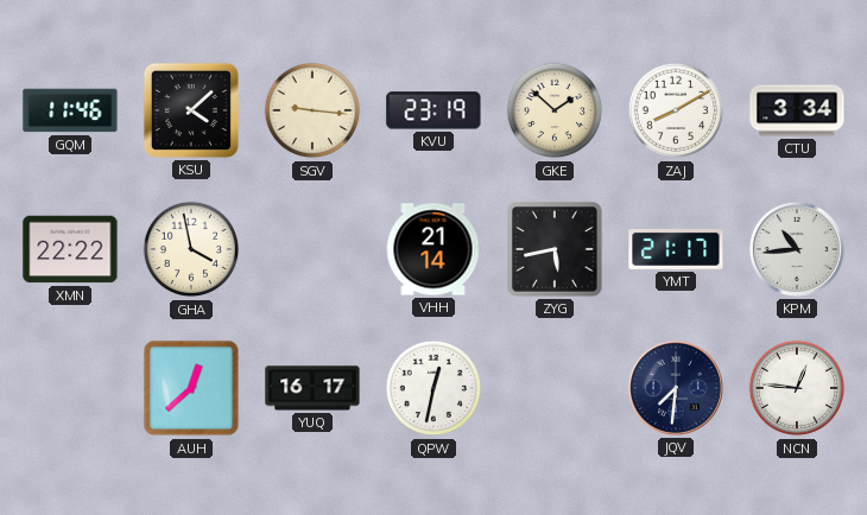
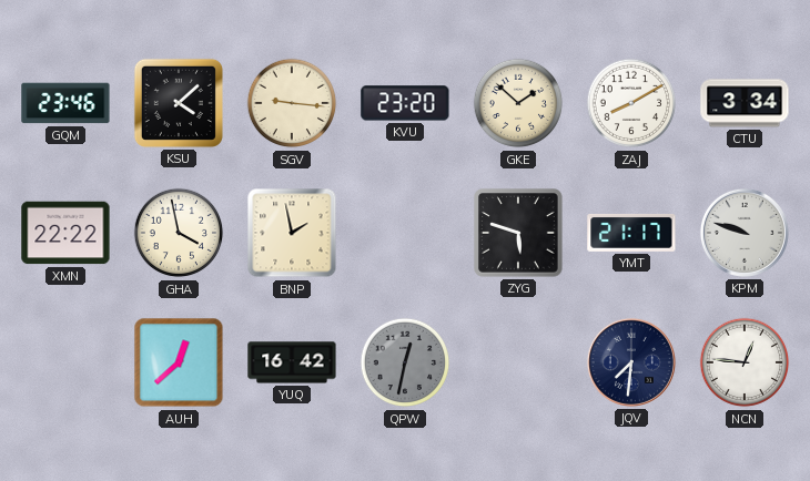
GQM: 11:46 -> 23:46
KVU: 23:19 -> 23:20
BNP: none -> 1:58
VHH: 21:14 -> none
ZYG: 5:43 -> 5:48
KPM: 10:44 -> 9:48
YUQ: 16:17 -> 16:42
QPW dial: white -> grey
